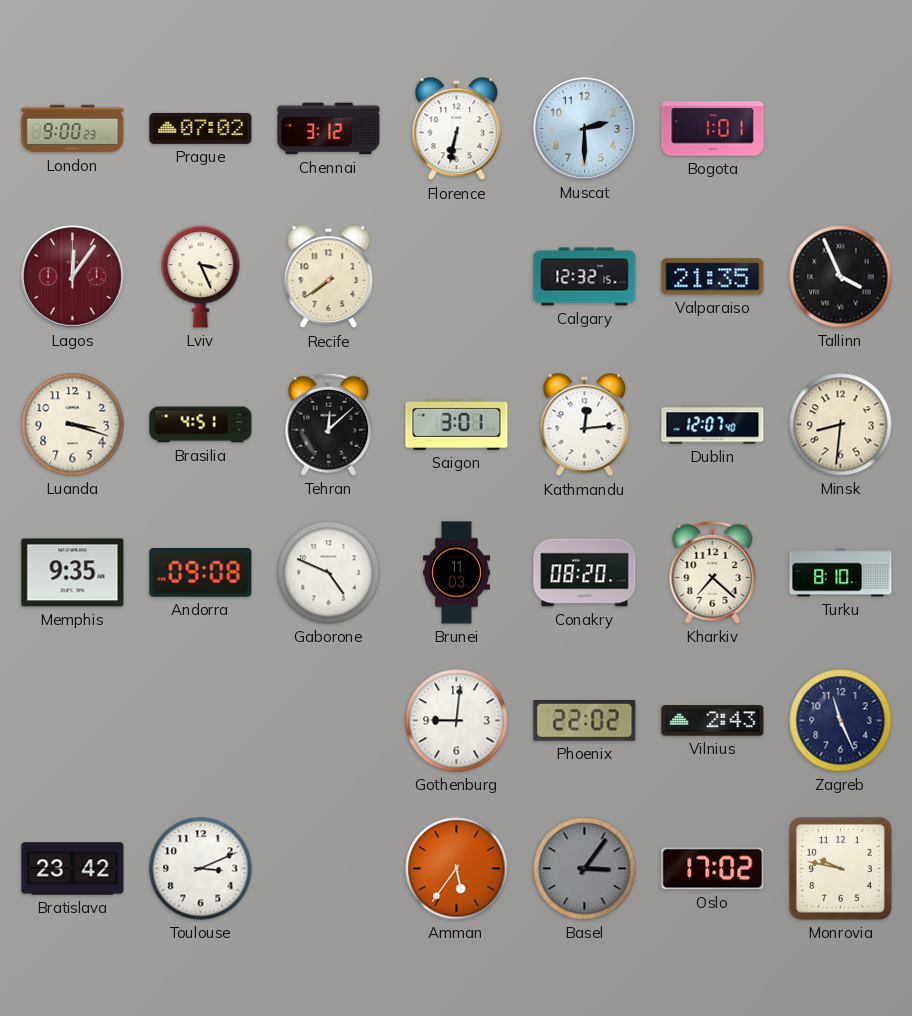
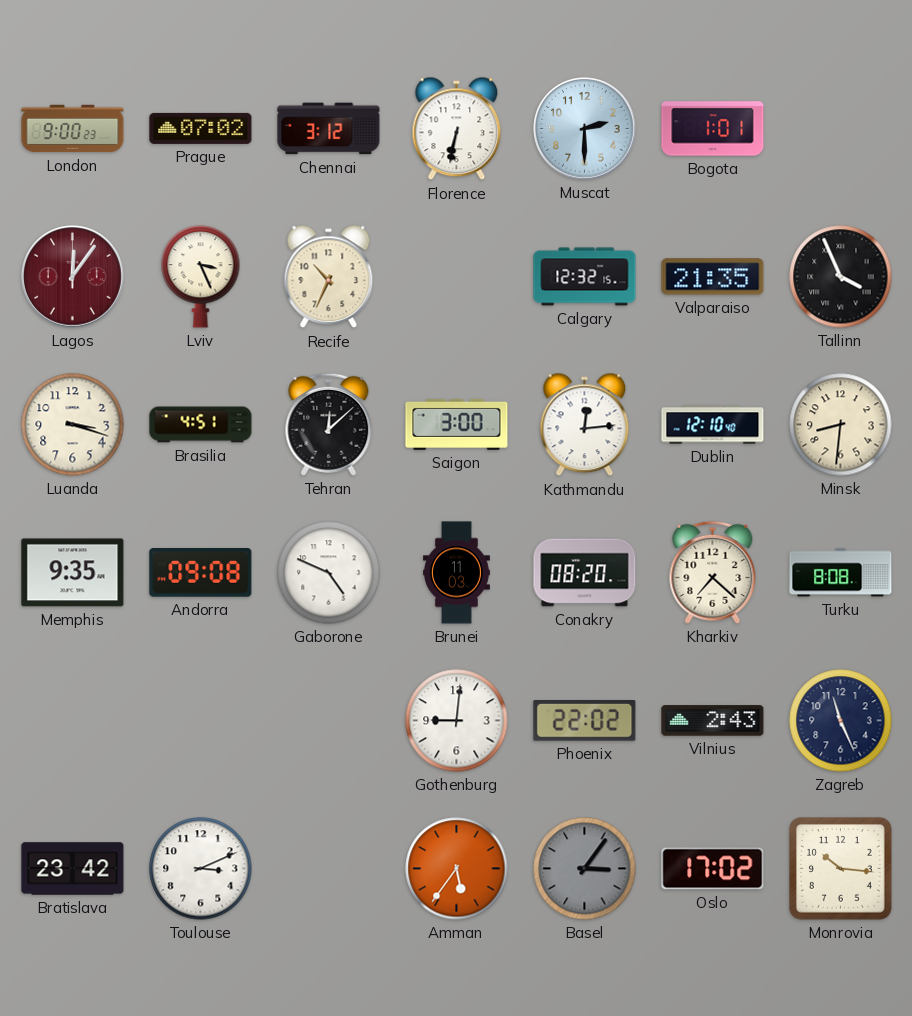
Recife: 7:39 -> 10:34
Saigon: 3:01 -> 3:00
Dublin: 12:07 -> 12:10
Turku: 8:10 -> 8:08
Monrovia: 9:47 -> 10:16
